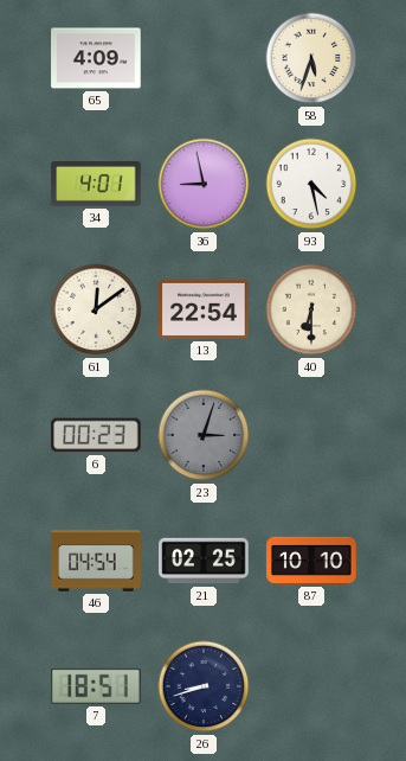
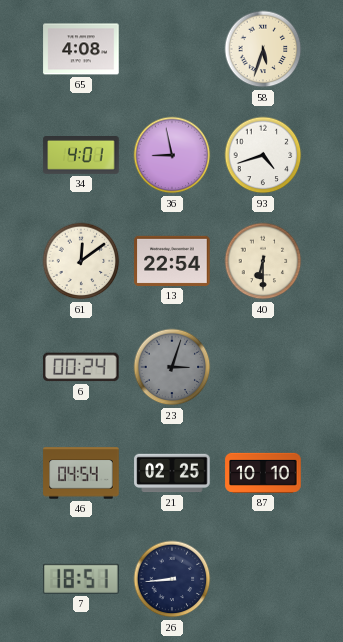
65: 4:09 -> 4:08
93: 4:28 -> 4:42
6: 00:23 -> 00:24
26: 8:42 -> 8:44
